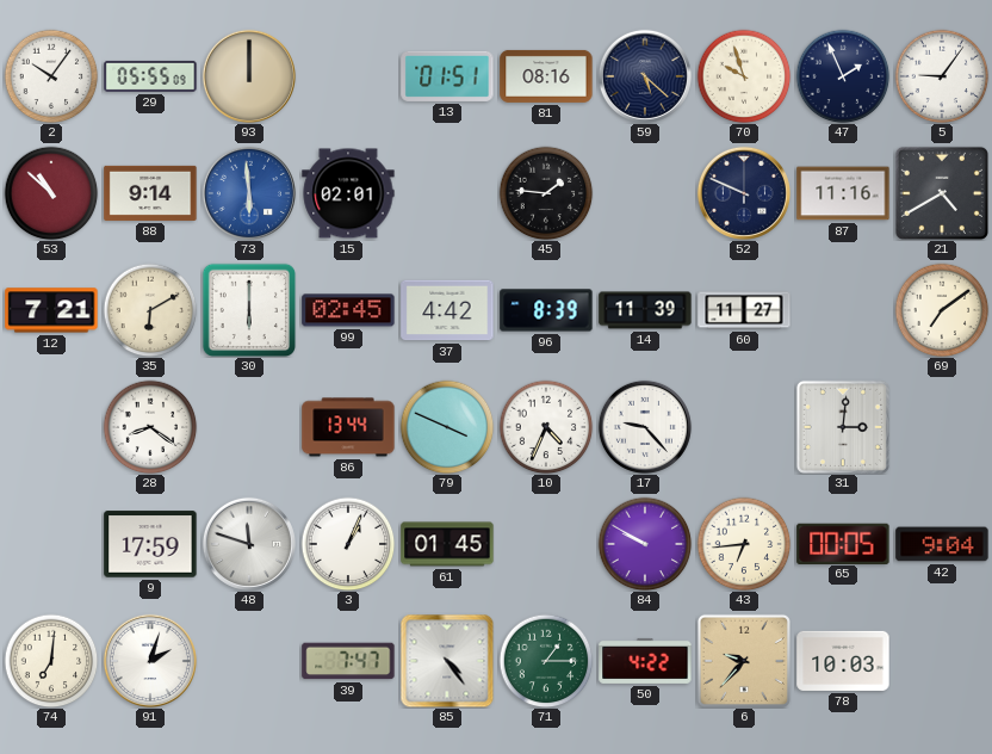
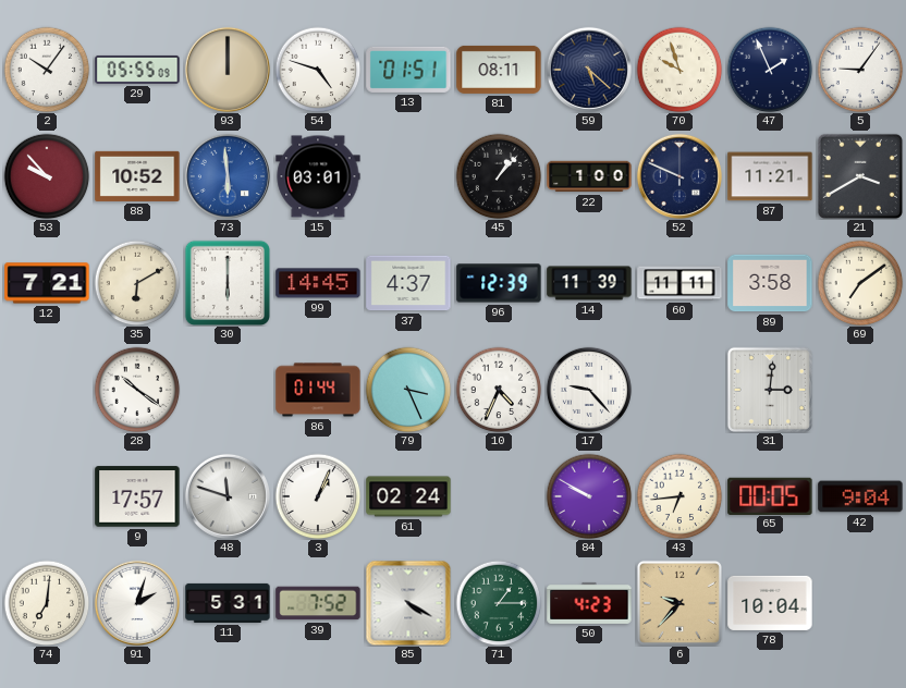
54: none -> 4:48
81: 08:16 -> 08:11
53: 10:52 -> 9:53
88: 9:14 -> 10:52
15: 02:01 -> 03:01
45: 1:46 -> 1:07
22: none -> 1:00
87: 11:16 -> 11:21
21: 4:40 -> 3:40
99: 02:45 -> 14:45
37: 4:42 -> 4:37
96: 8:39 -> 12:39
60: 11:27 -> 11:11
89: none -> 3:58
28: 8:21 -> 10:21
86: 13:44 -> 01:44
79: 3:49 -> 3:26
9: 17:59 -> 17:57
61: 01:45 -> 02:24
11: none -> 5:31
39: 7:47 -> 7:52
85: 4:24 -> 4:20
50: 4:22 -> 4:23
78: 10:03 -> 10:04
